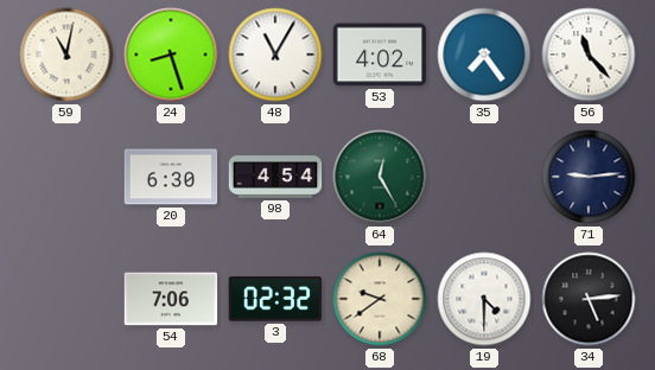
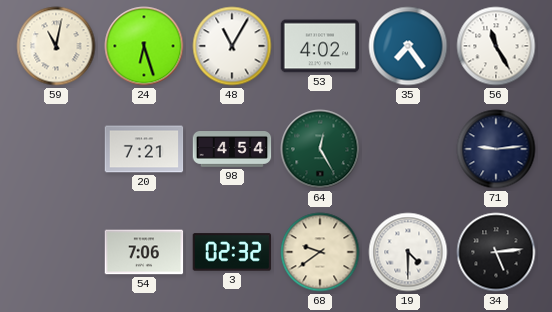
24: 8:27 -> 6:27
56: 11:23 -> 11:25
20: 6:30 -> 7:21
